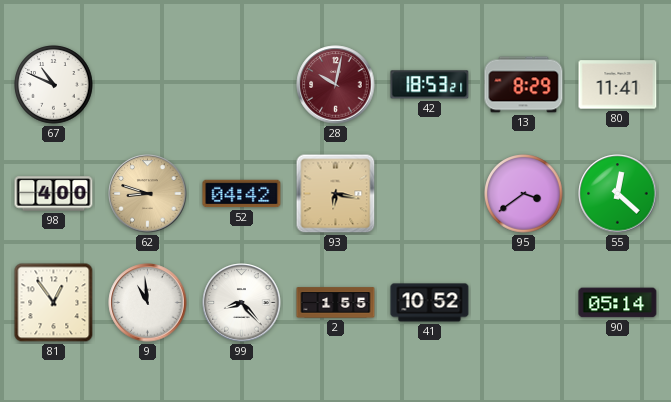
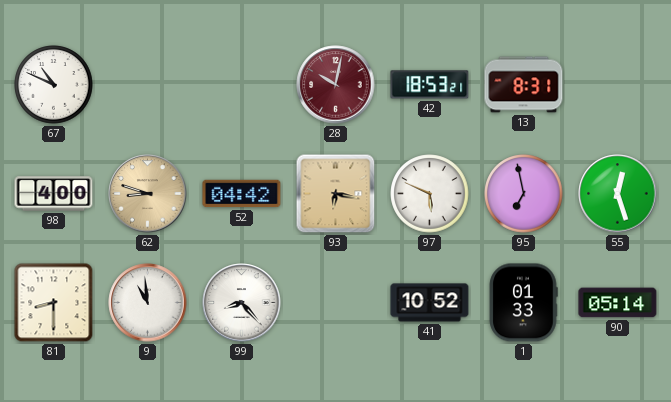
13: 8:29 -> 8:31
80: 11:41 -> none
97: none -> 5:49
95: 3:39 -> 6:58
55: 12:22 -> 12:27
81: 12:54 -> 8:30
2: 1:55 -> none
1: none -> 01:33
